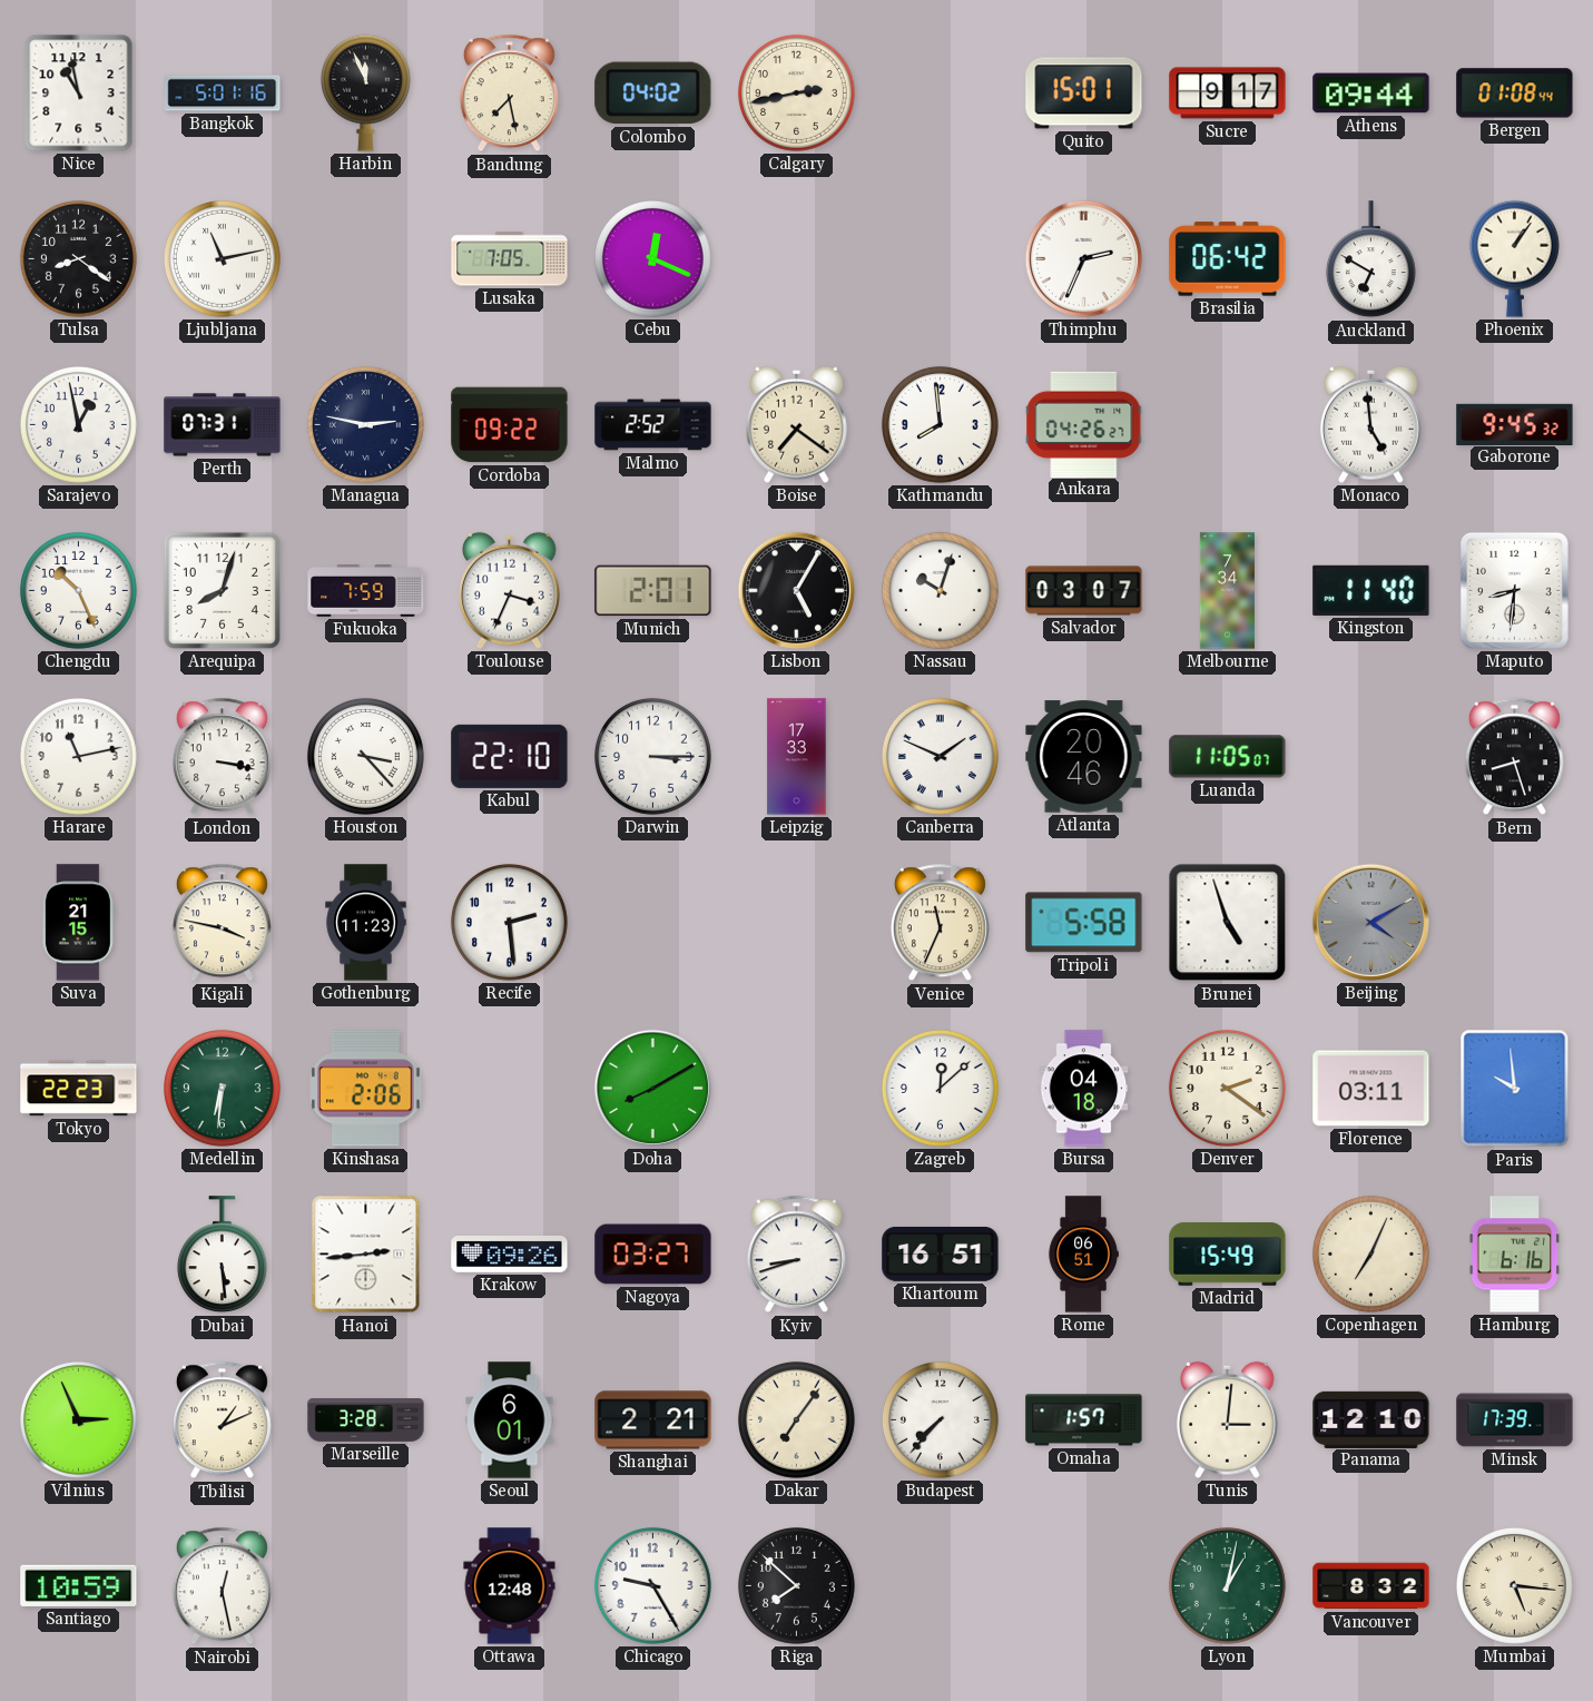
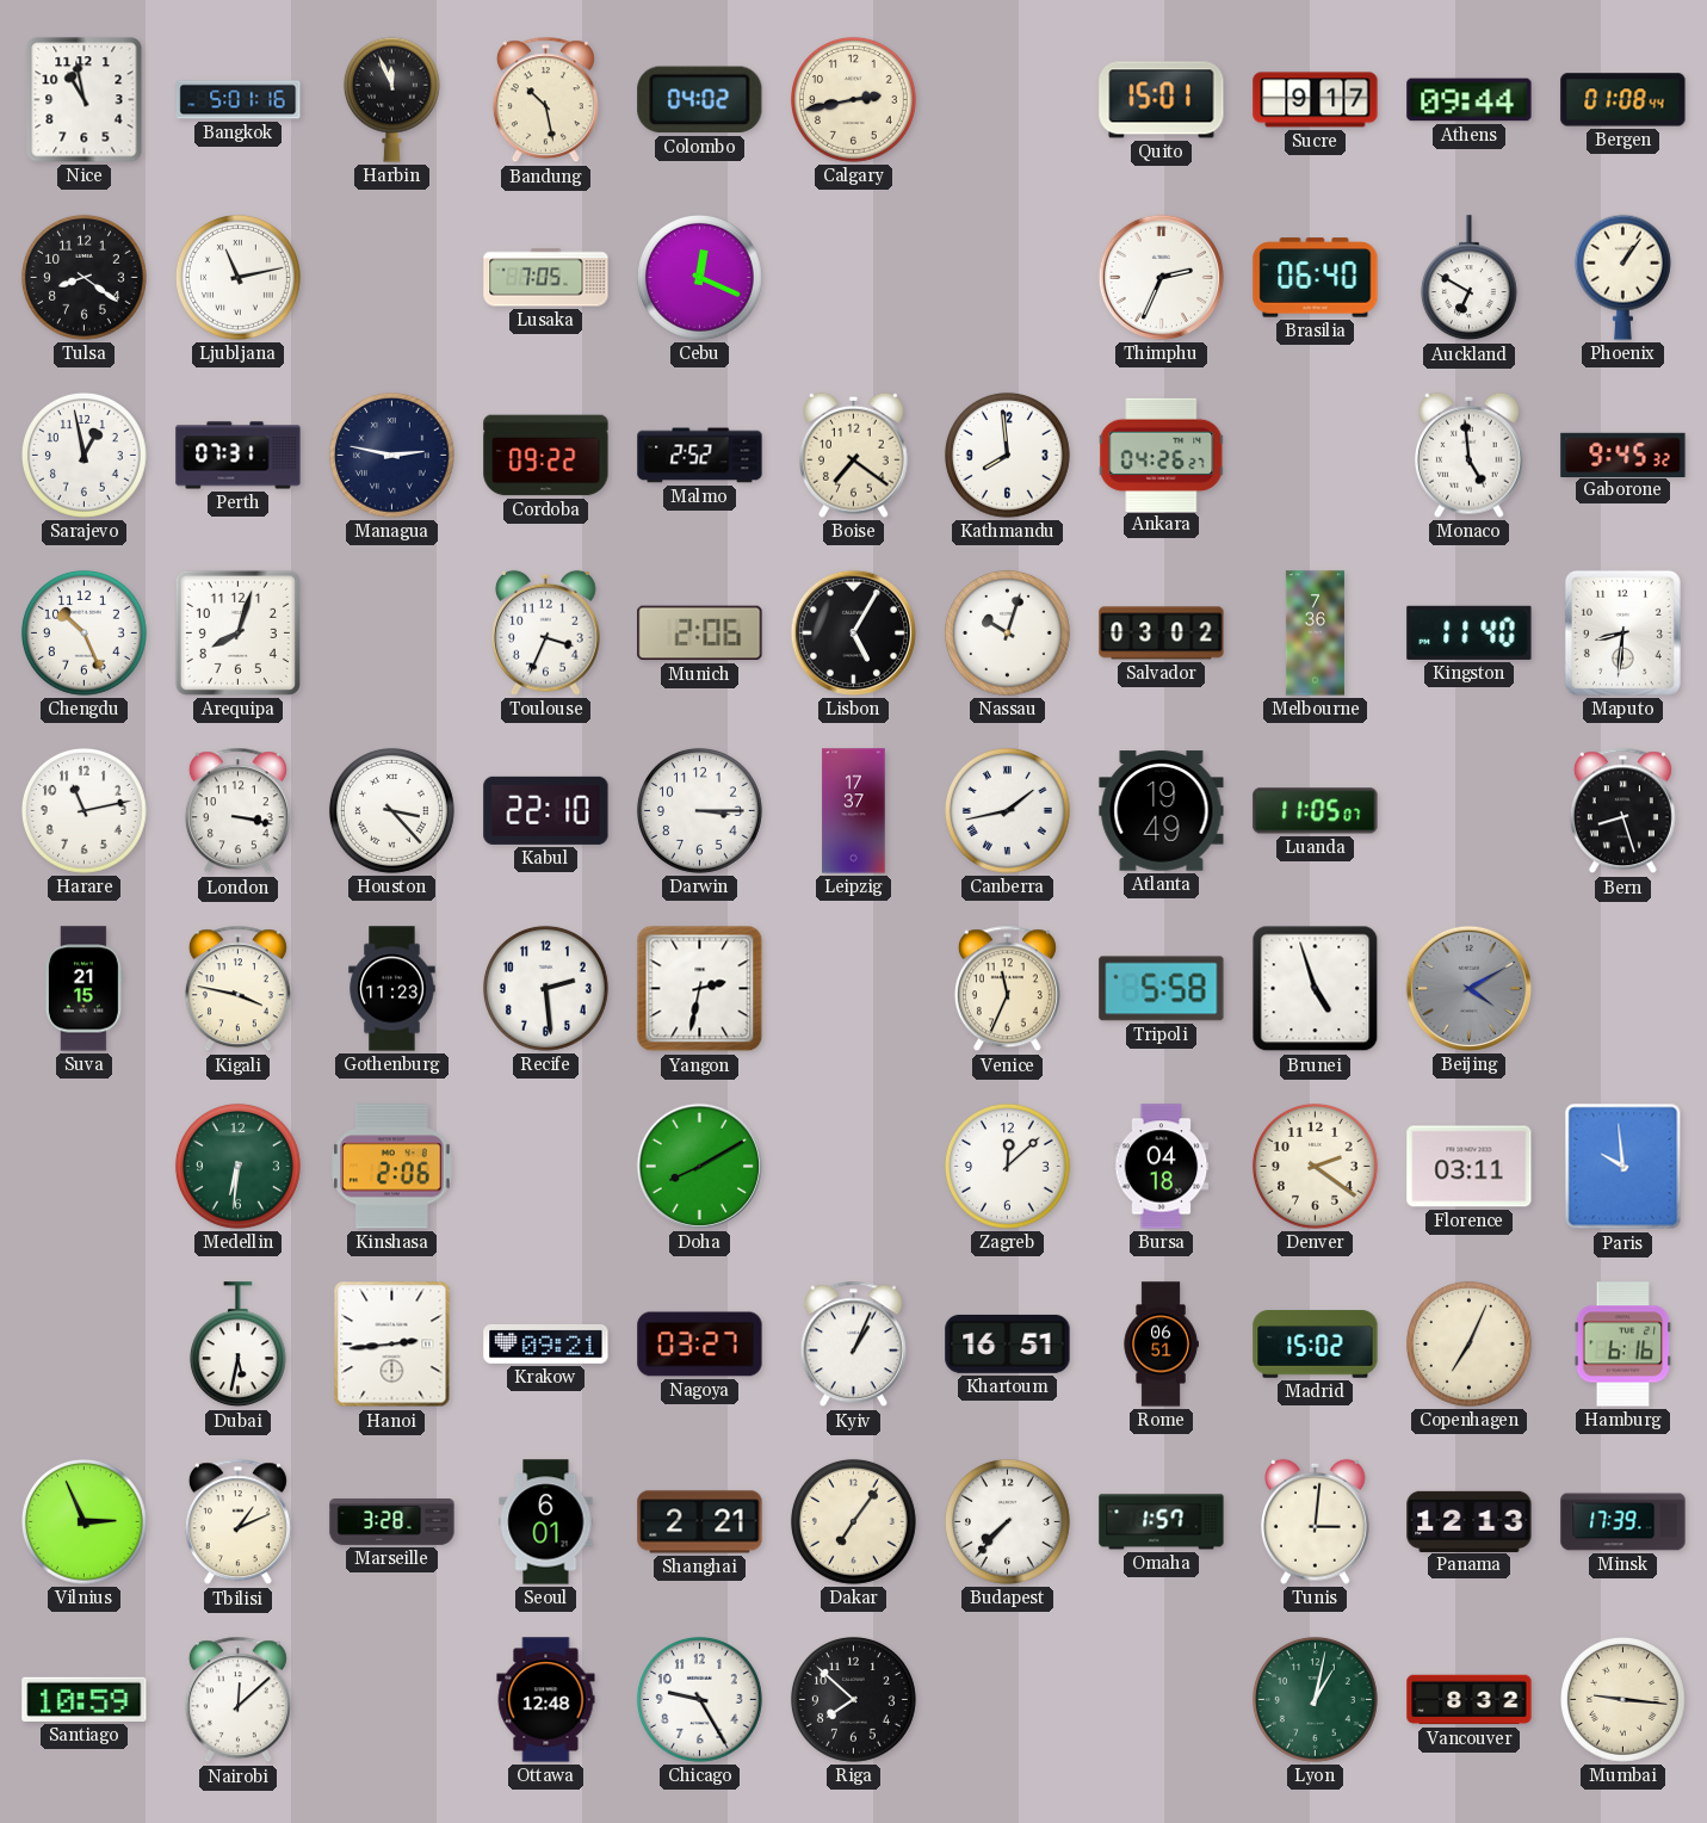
Bandung: 7:28 -> 10:28
Brasilia: 06:42 -> 06:40
Fukuoka: 7:59 -> none
Munich: 2:01 -> 2:06
Salvador: 03:07 -> 03:02
Melbourne: 7:34 -> 7:36
Leipzig: 17:33 -> 17:37
Canberra: 1:49 -> 1:43
Atlanta: 20:46 -> 19:49
Yangon: none -> 2:32
Tokyo: 22:23 -> none
Dubai: 5:29 -> 5:32
Krakow: 09:26 -> 09:21
Kyiv: 8:42 -> 1:04
Madrid: 15:49 -> 15:02
Panama: 12:10 -> 12:13
Nairobi: 12:28 -> 12:08
Mumbai: 5:16 -> 9:16
